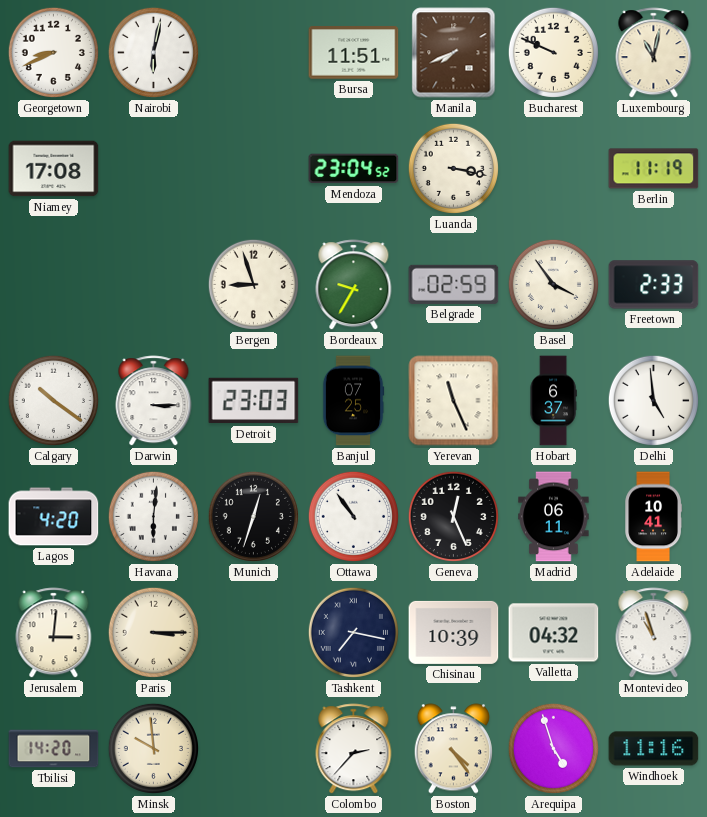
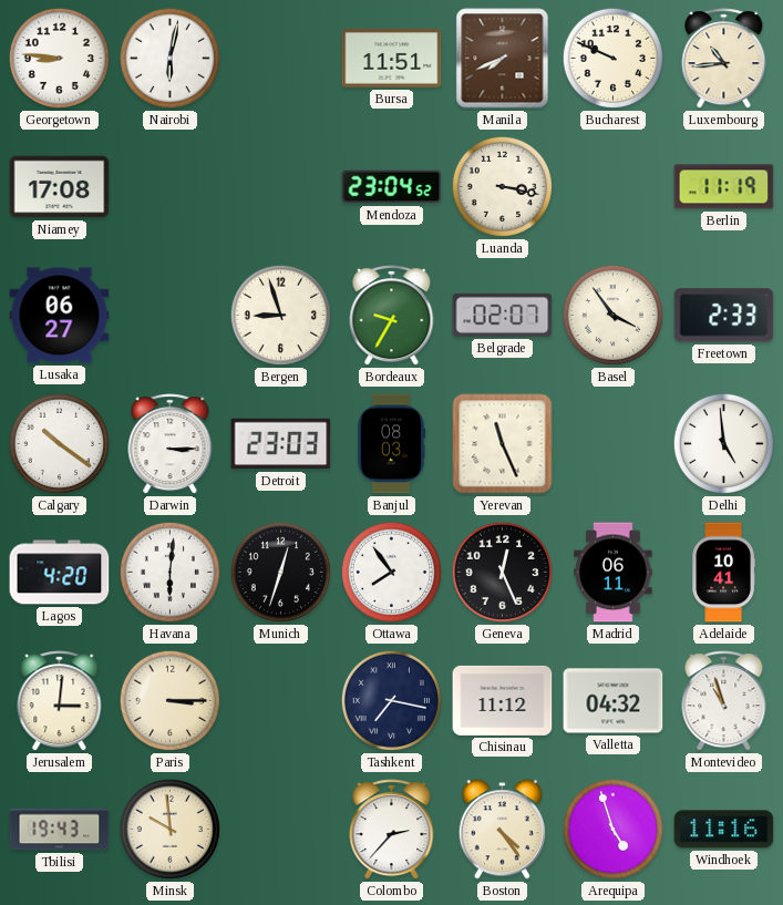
Georgetown: 8:41 -> 8:46
Luxembourg: 11:02 -> 10:44
Lusaka: none -> 06:27
Belgrade: 02:59 -> 02:07
Banjul: 07:25 -> 08:03
Hobart: 6:37 -> none
Ottawa: 10:54 -> 7:54
Chisinau: 10:39 -> 11:12
Tbilisi: 14:20 -> 19:43
